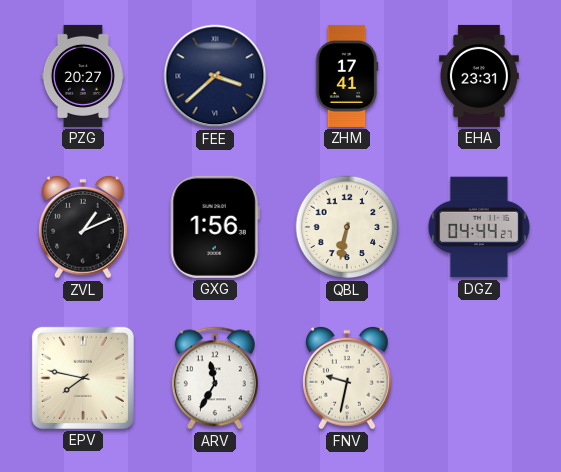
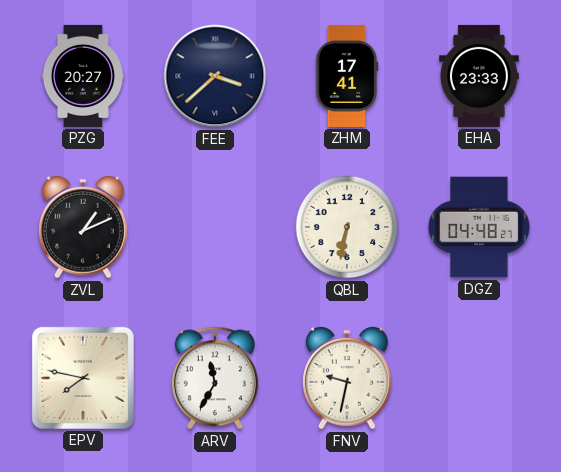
EHA: 23:31 -> 23:33
GXG: 1:56 -> none
DGZ: 04:44 -> 04:48
